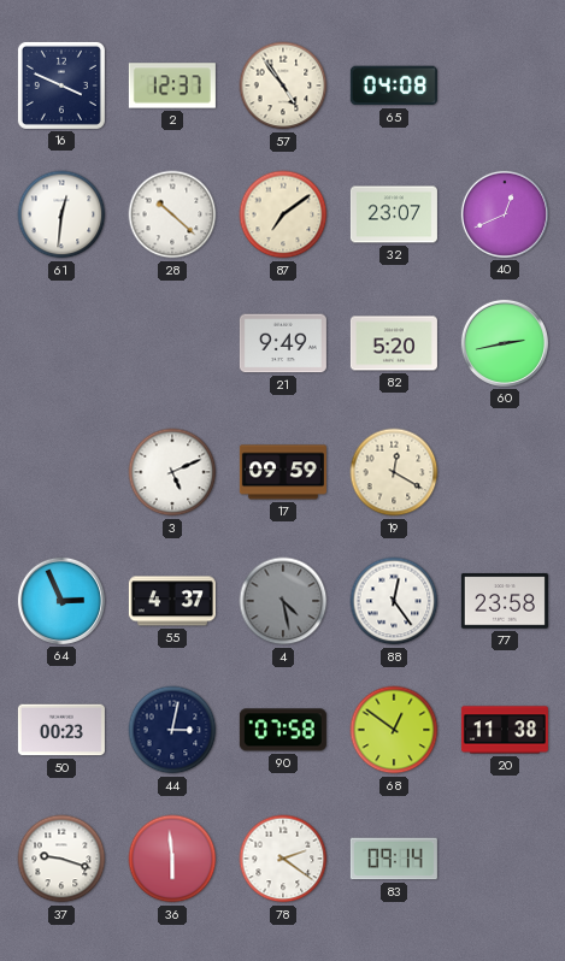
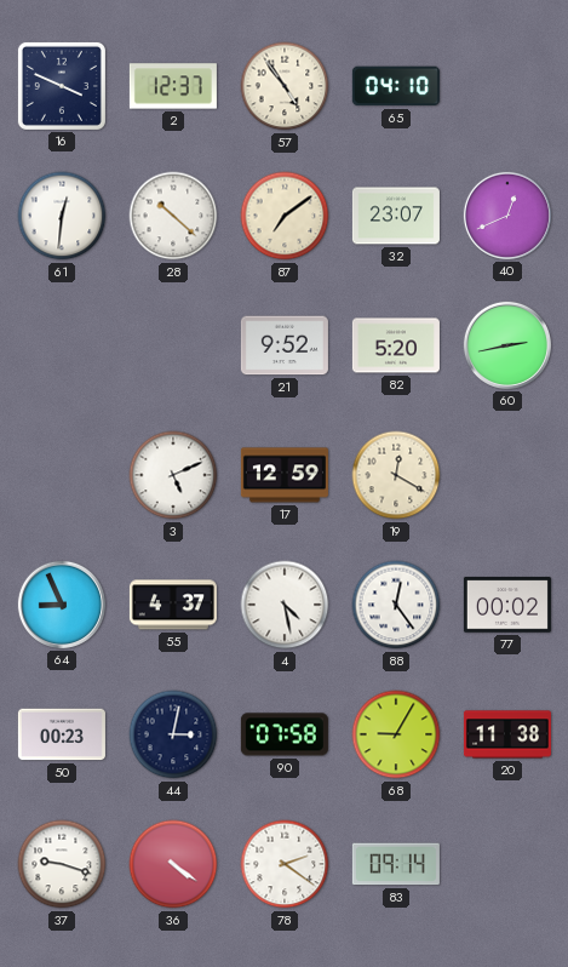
65: 04:08 -> 04:10
21: 9:49 -> 9:52
17: 09:59 -> 12:59
64: 2:56 -> 8:56
4 dial: grey -> white
77: 23:58 -> 00:02
68: 12:51 -> 9:05
36: 5:59 -> 4:21
